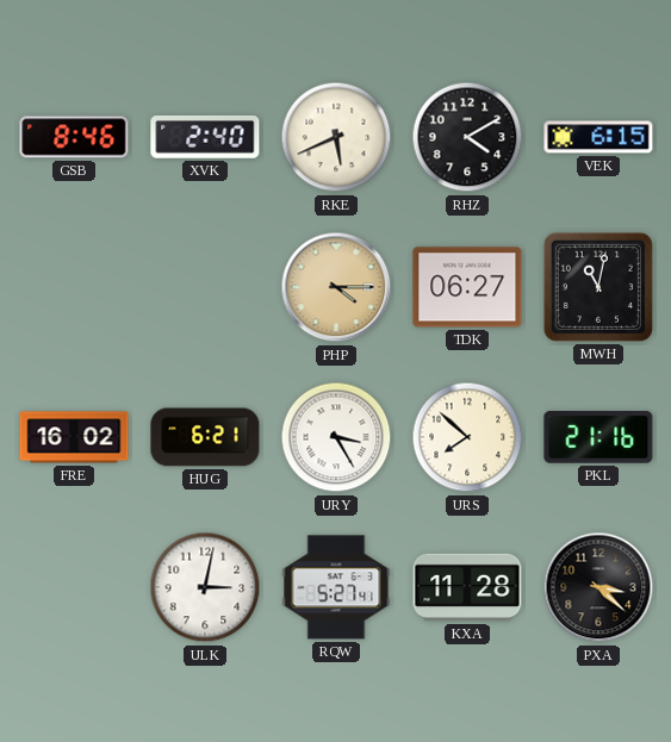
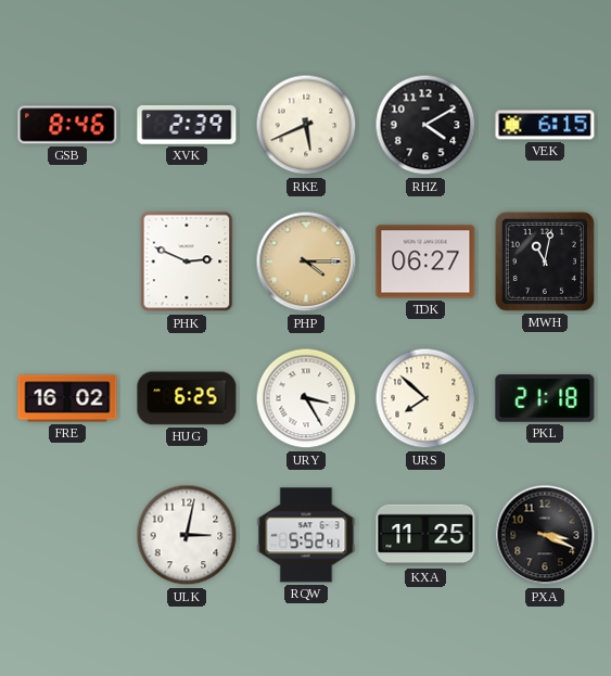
XVK: 2:40 -> 2:39
PHK: none -> 2:49
HUG: 6:21 -> 6:25
PKL: 21:16 -> 21:18
RQW: 5:27 -> 5:52
KXA: 11:28 -> 11:25
PXA: 3:22 -> 3:19
